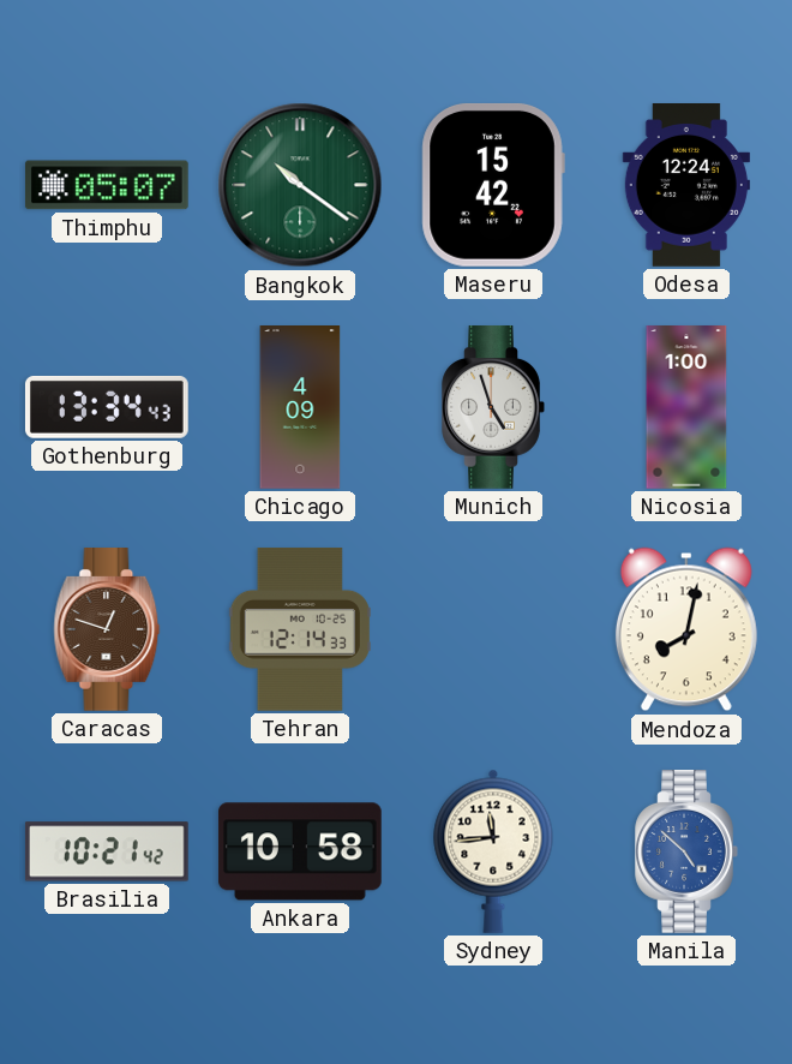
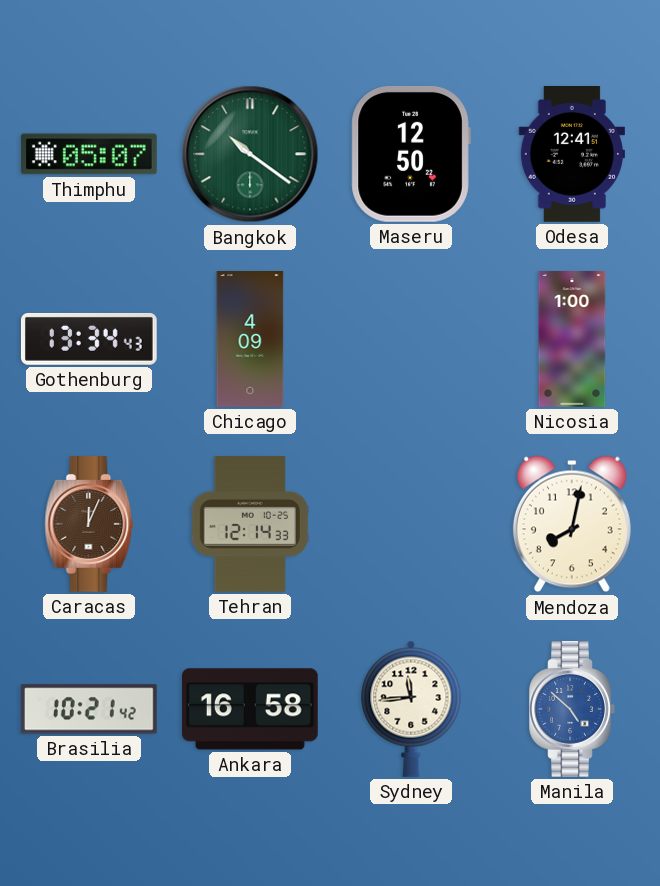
Maseru: 15:42 -> 12:50
Odesa: 12:24 -> 12:41
Munich: 4:57 -> none
Caracas: 12:48 -> 12:04
Ankara: 10:58 -> 16:58
